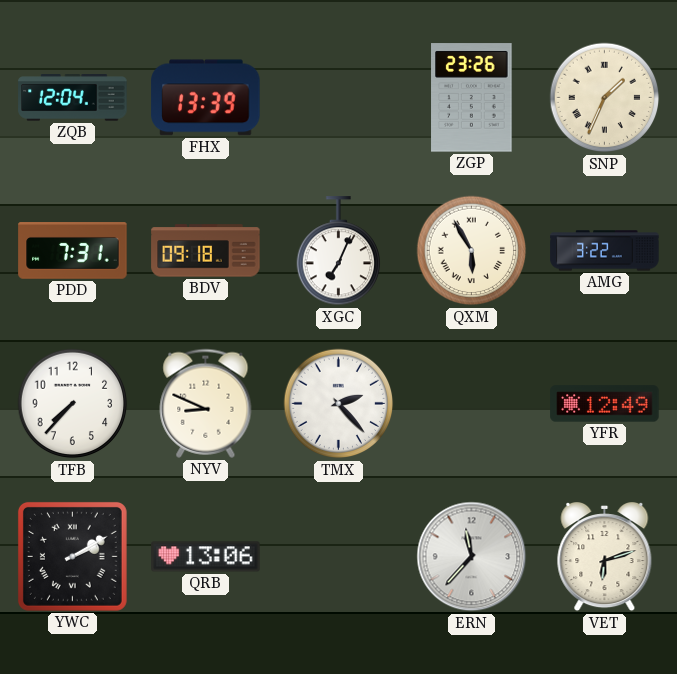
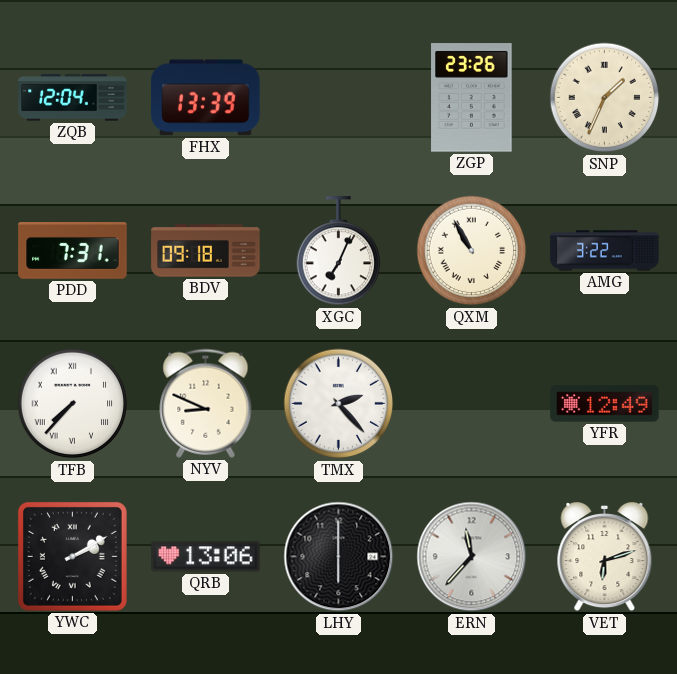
QXM: 5:55 -> 10:55
TFB numerals: Arabic -> Roman
LHY: none -> 6:00
